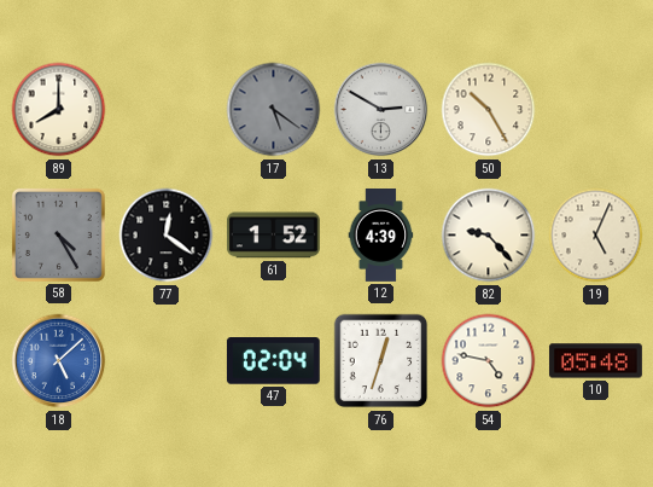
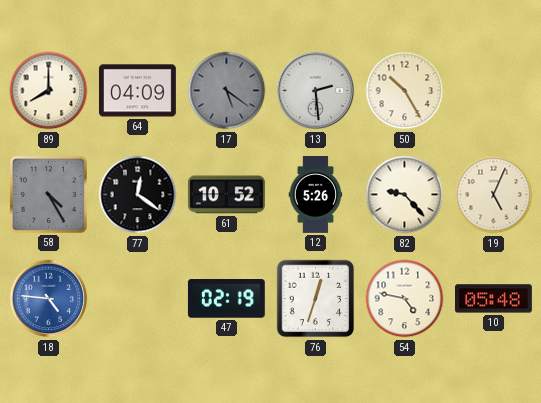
64: none -> 04:09
13: 2:50 -> 2:29
61: 1:52 -> 10:52
12: 4:39 -> 5:26
18: 5:08 -> 4:46
47: 02:04 -> 02:19
